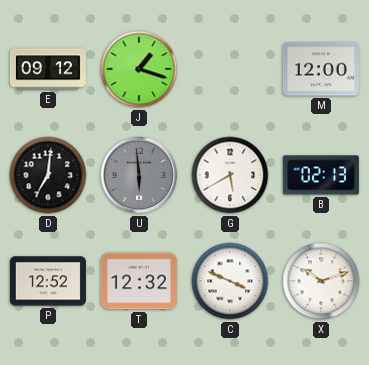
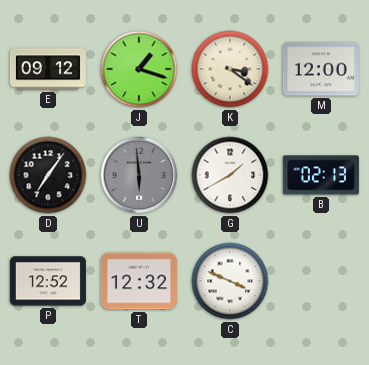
K: none -> 3:21
D: 7:01 -> 7:06
G: 5:40 -> 1:40
X: 10:12 -> none
